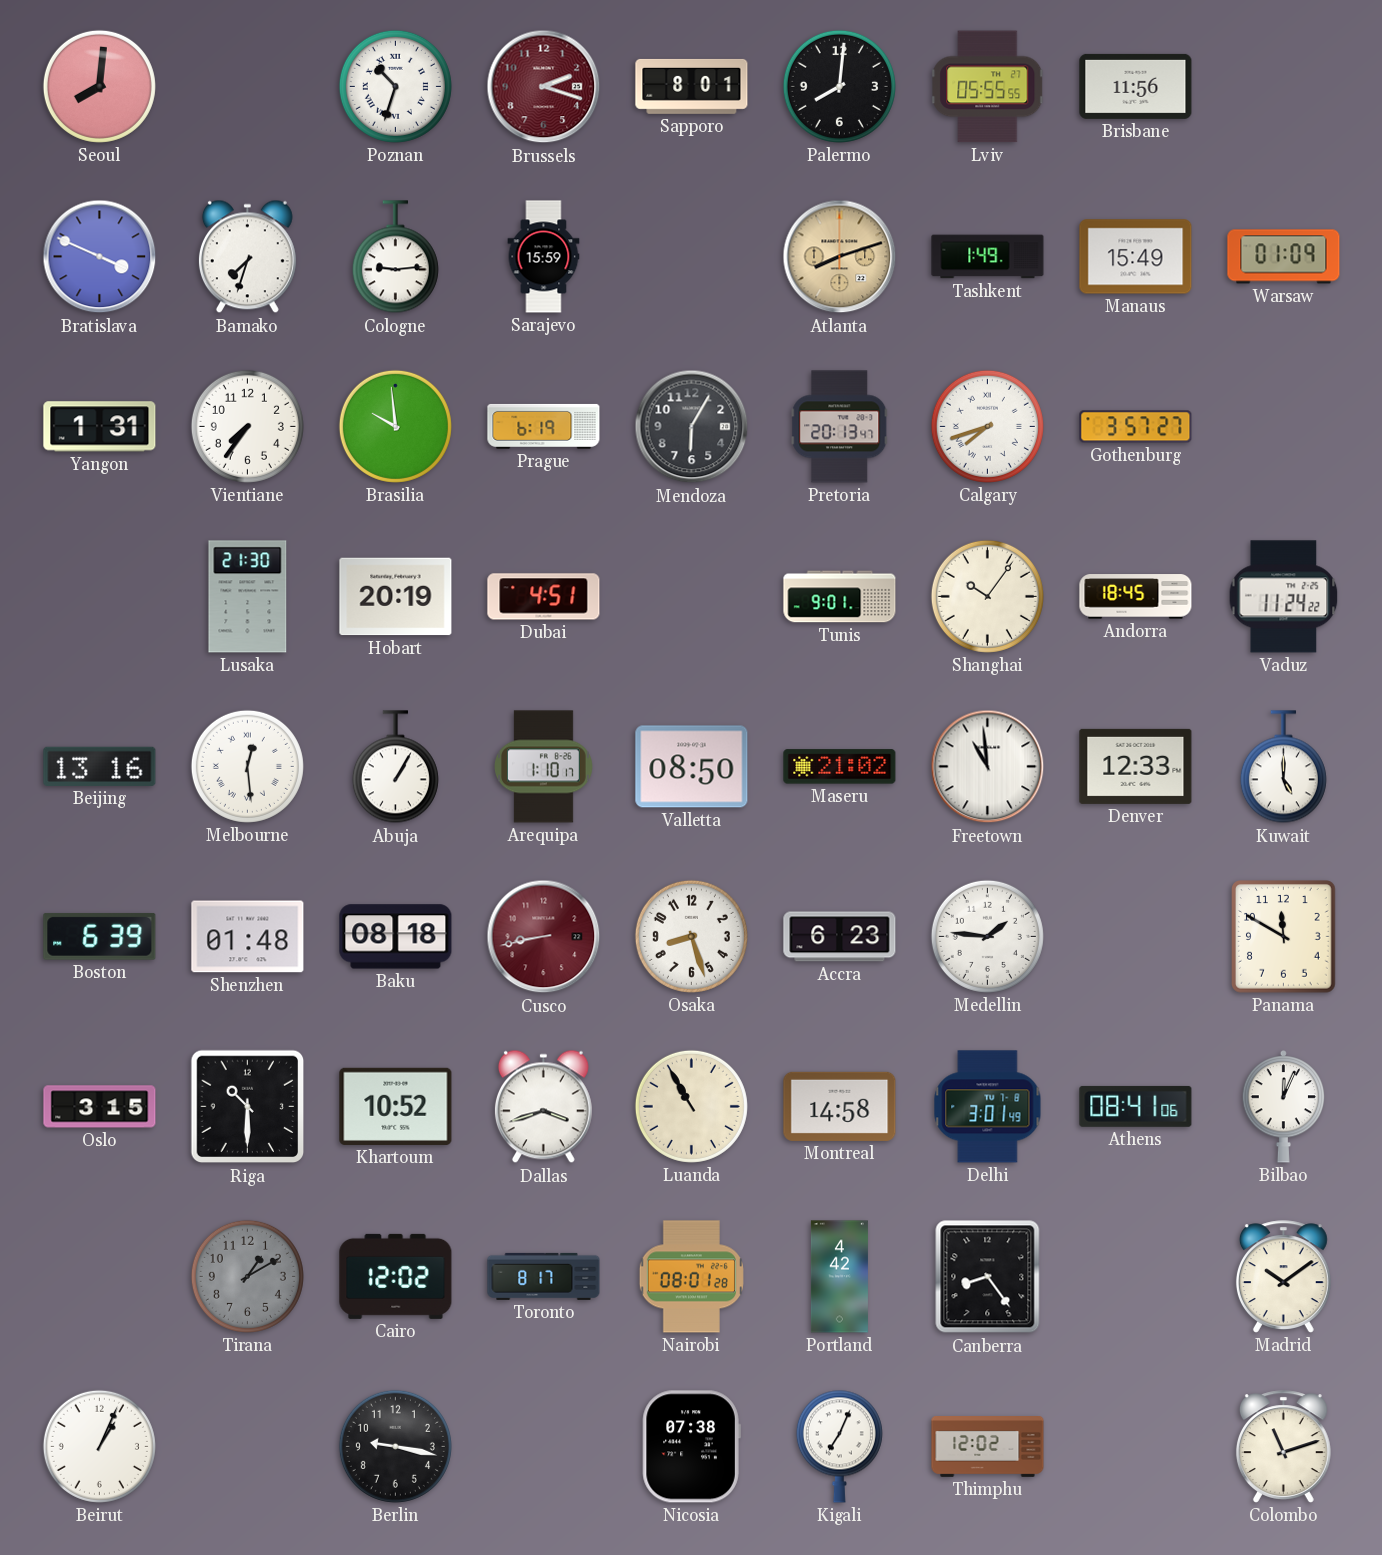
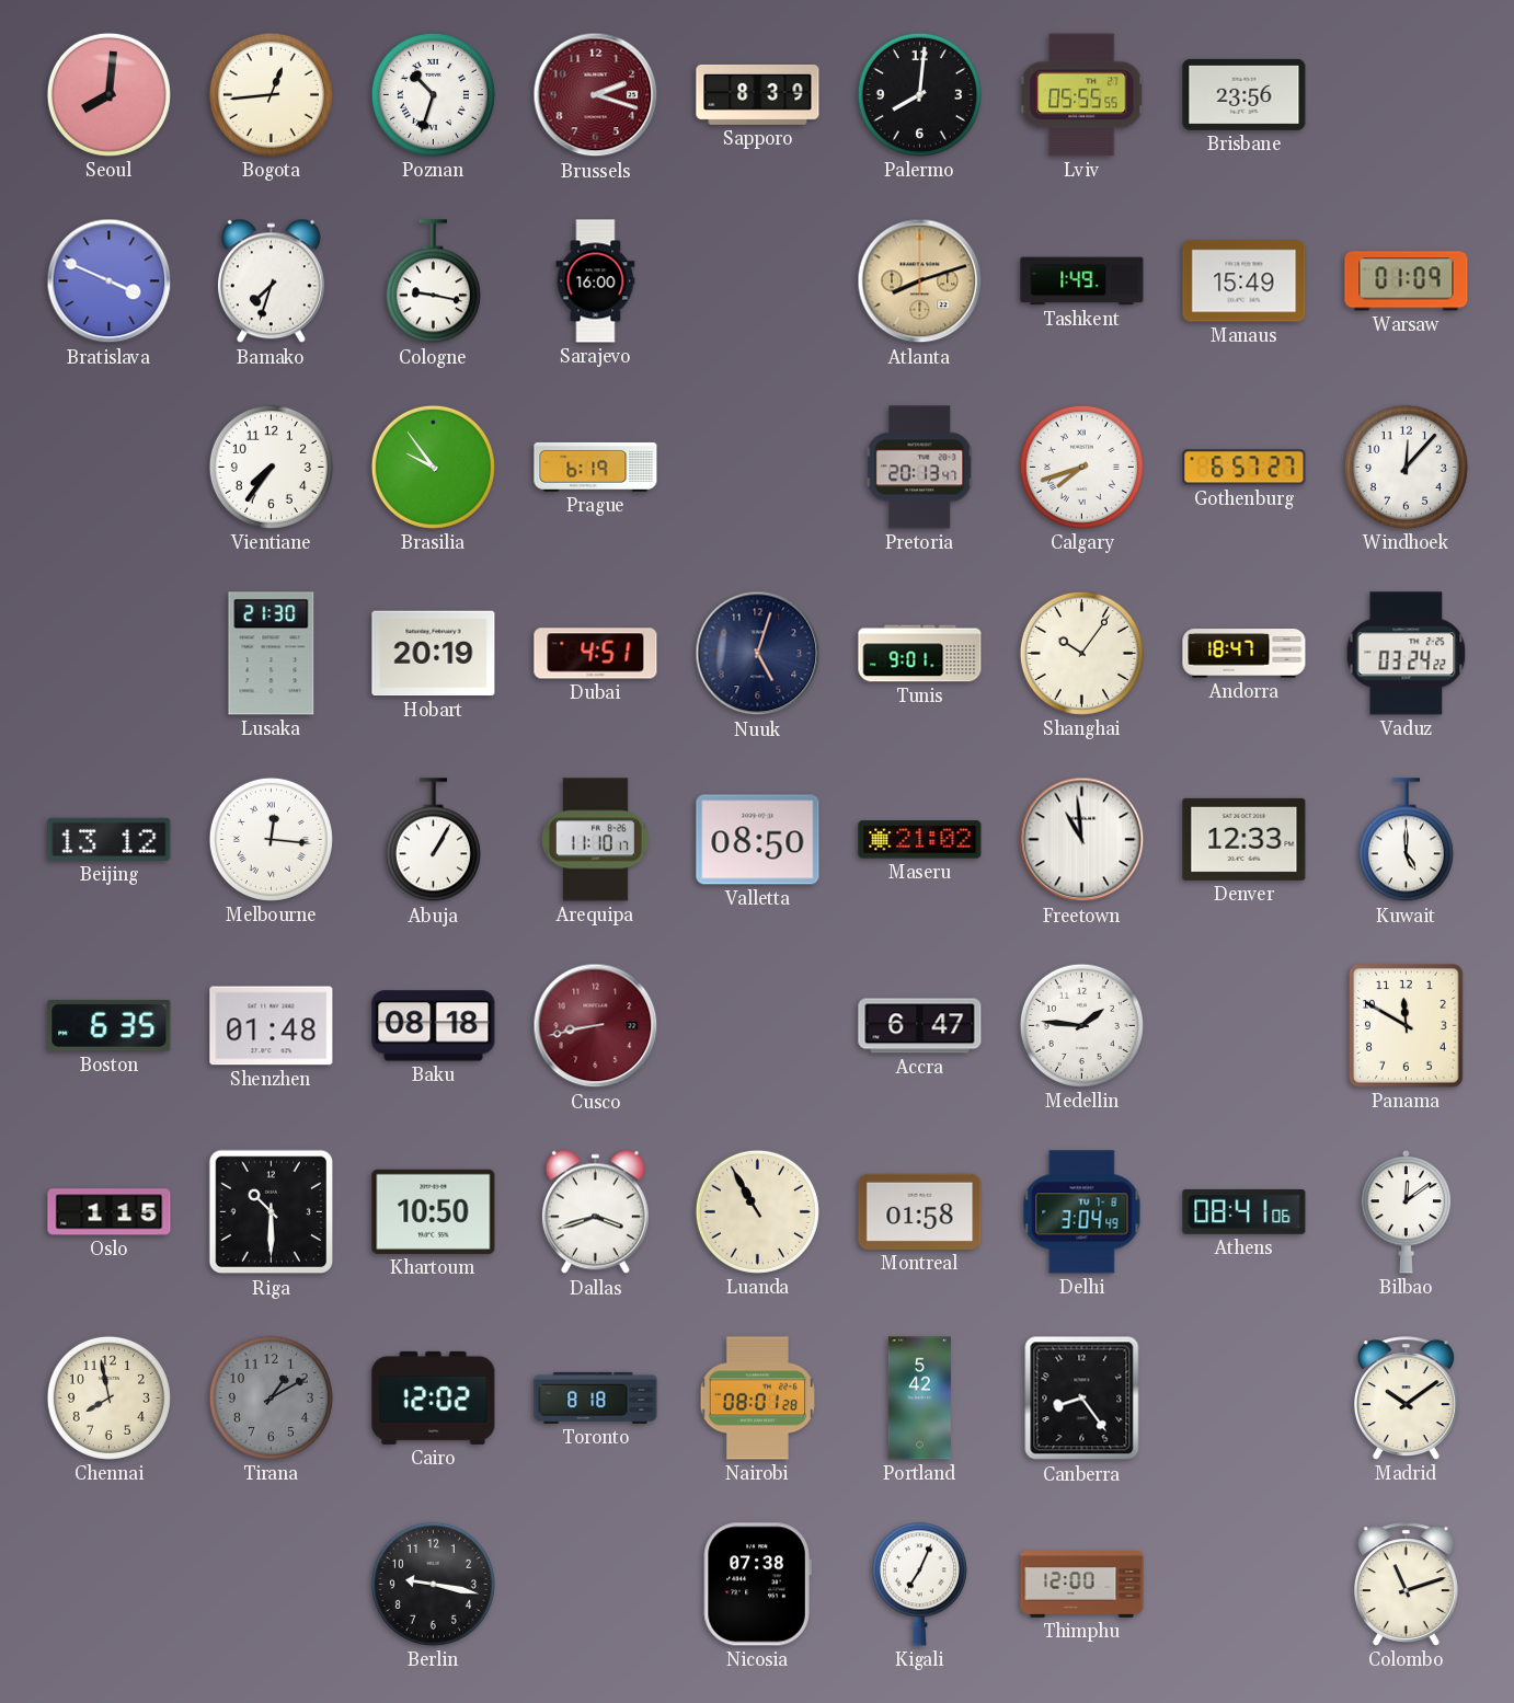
Bogota: none -> 12:44
Sapporo: 8:01 -> 8:39
Brisbane: 11:56 -> 23:56
Cologne: 9:14 -> 9:17
Sarajevo: 15:59 -> 16:00
Yangon: 1:31 -> none
Brasilia: 9:59 -> 9:54
Mendoza: 6:05 -> none
Gothenburg: 3:57 -> 6:57
Windhoek: none -> 12:07
Nuuk: none -> 5:03
Andorra: 18:45 -> 18:47
Vaduz: 11:24 -> 03:24
Beijing: 13:16 -> 13:12
Melbourne: 12:29 -> 12:16
Arequipa: 1:10 -> 11:10
Boston: 6:39 -> 6:35
Osaka: 8:27 -> none
Accra: 6:23 -> 6:47
Oslo: 3:15 -> 1:15
Khartoum: 10:52 -> 10:50
Montreal: 14:58 -> 01:58
Delhi: 3:01 -> 3:04
Bilbao: 12:04 -> 12:09
Chennai: none -> 7:58
Toronto: 8:17 -> 8:18
Portland: 4:42 -> 5:42
Beirut: 1:04 -> none
Thimphu: 12:02 -> 12:00
